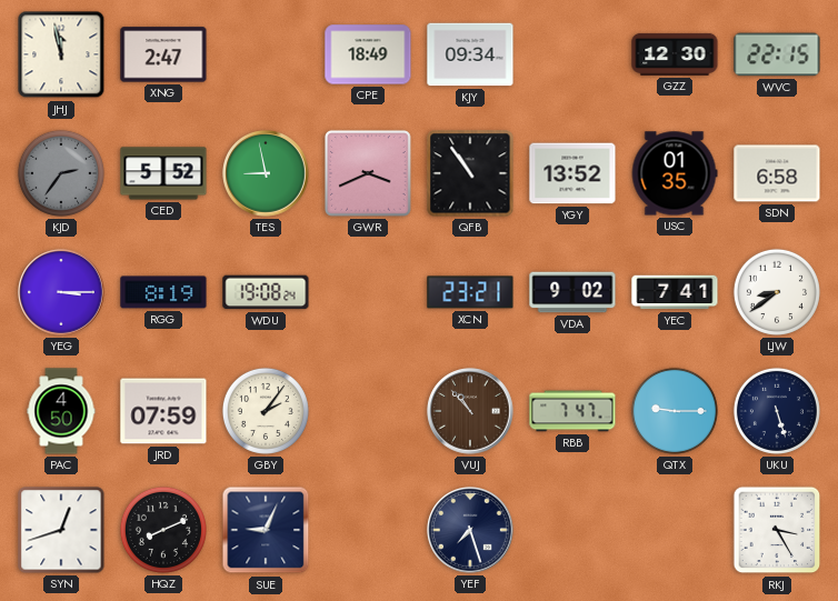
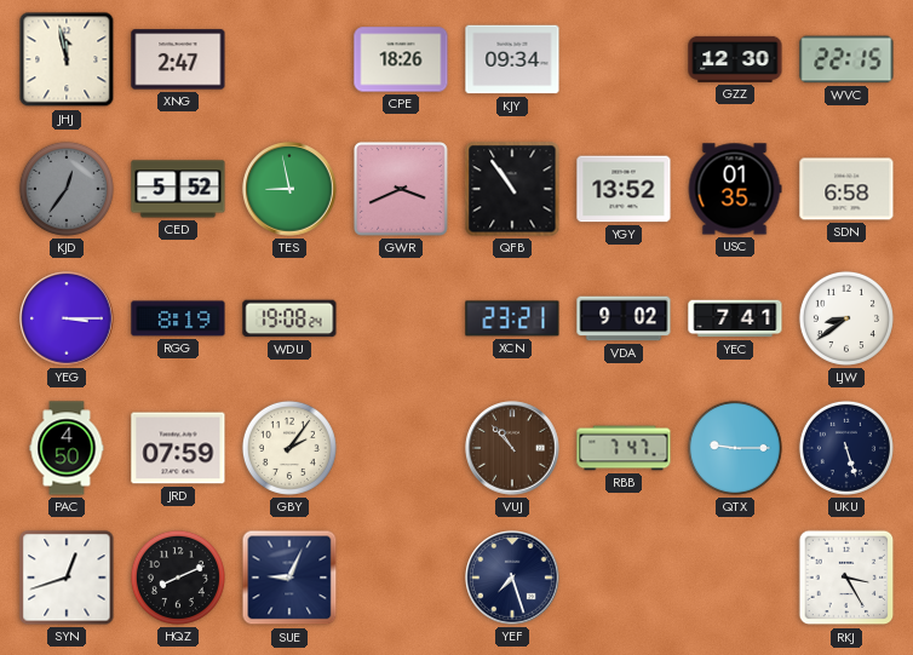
CPE: 18:49 -> 18:26
KJD: 2:36 -> 12:36
